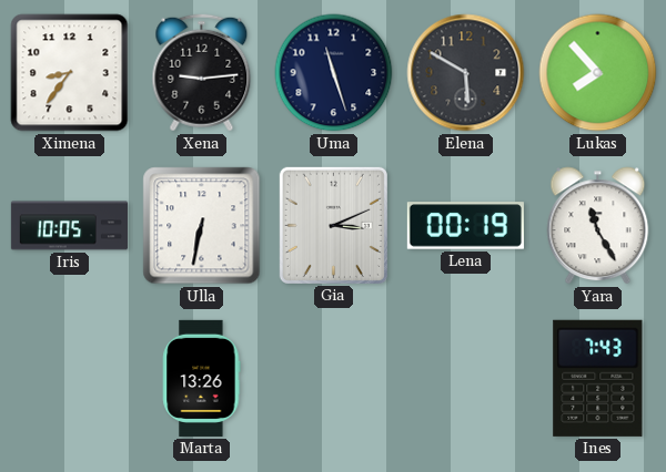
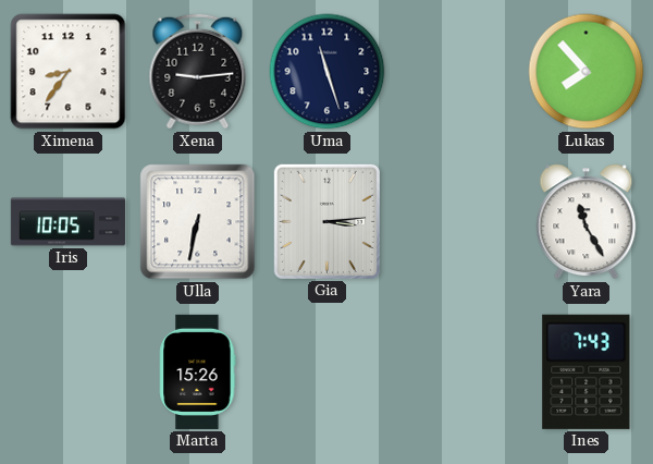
Elena: 5:50 -> none
Gia: 3:11 -> 3:14
Lena: 00:19 -> none
Marta: 13:26 -> 15:26
